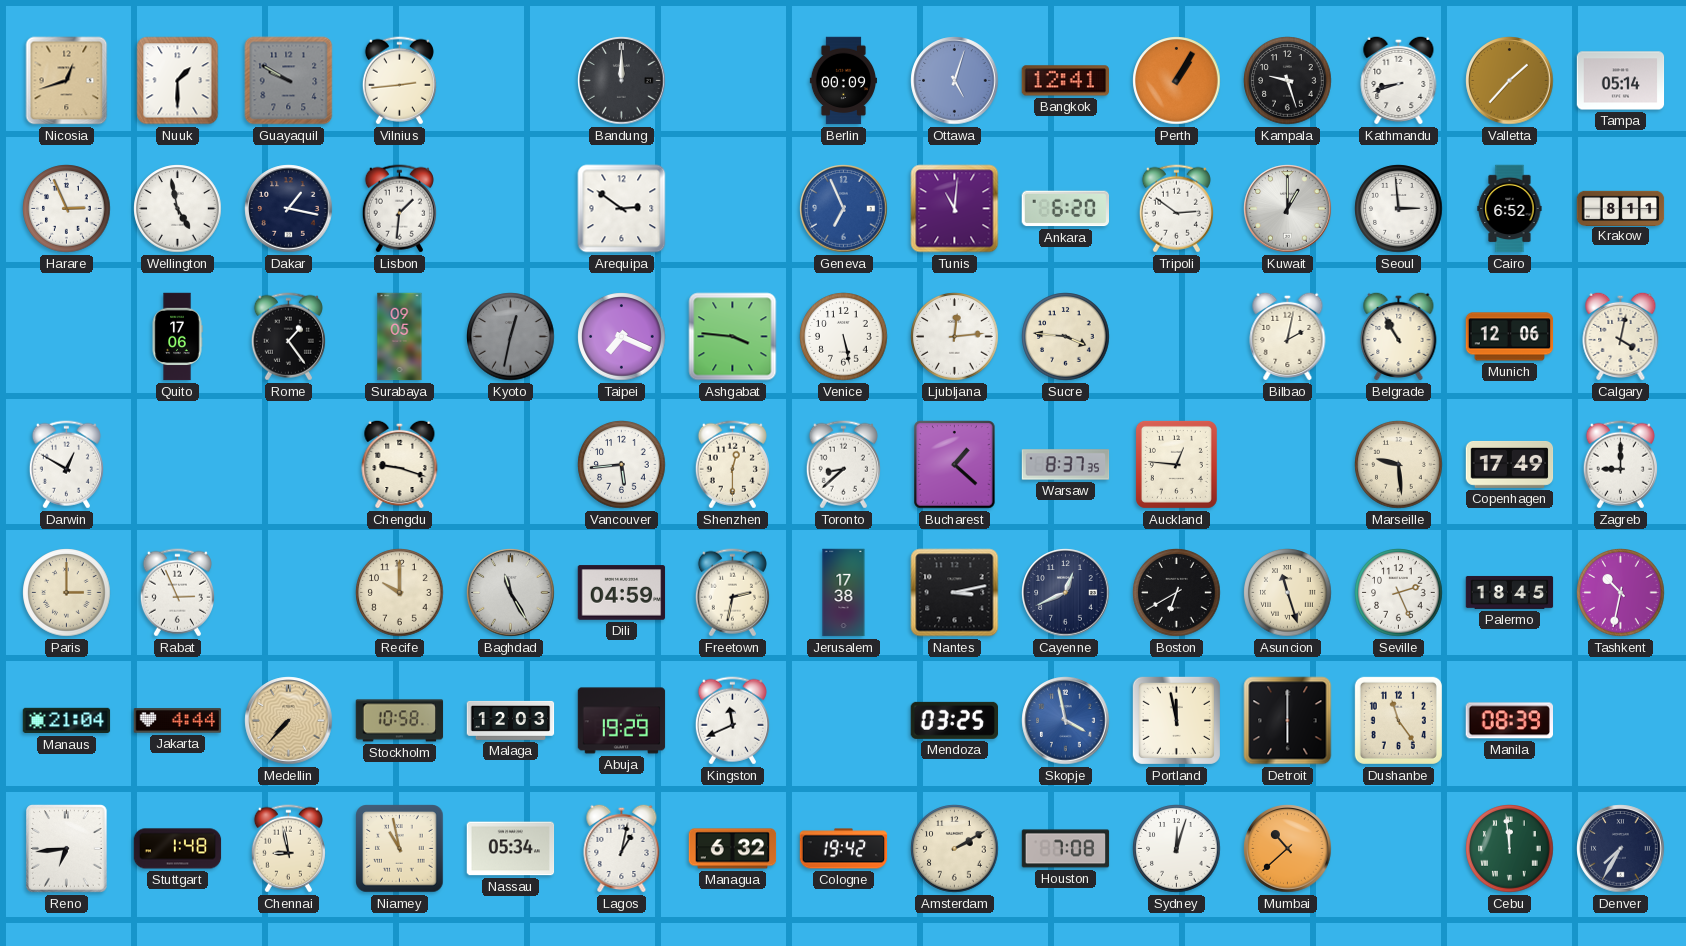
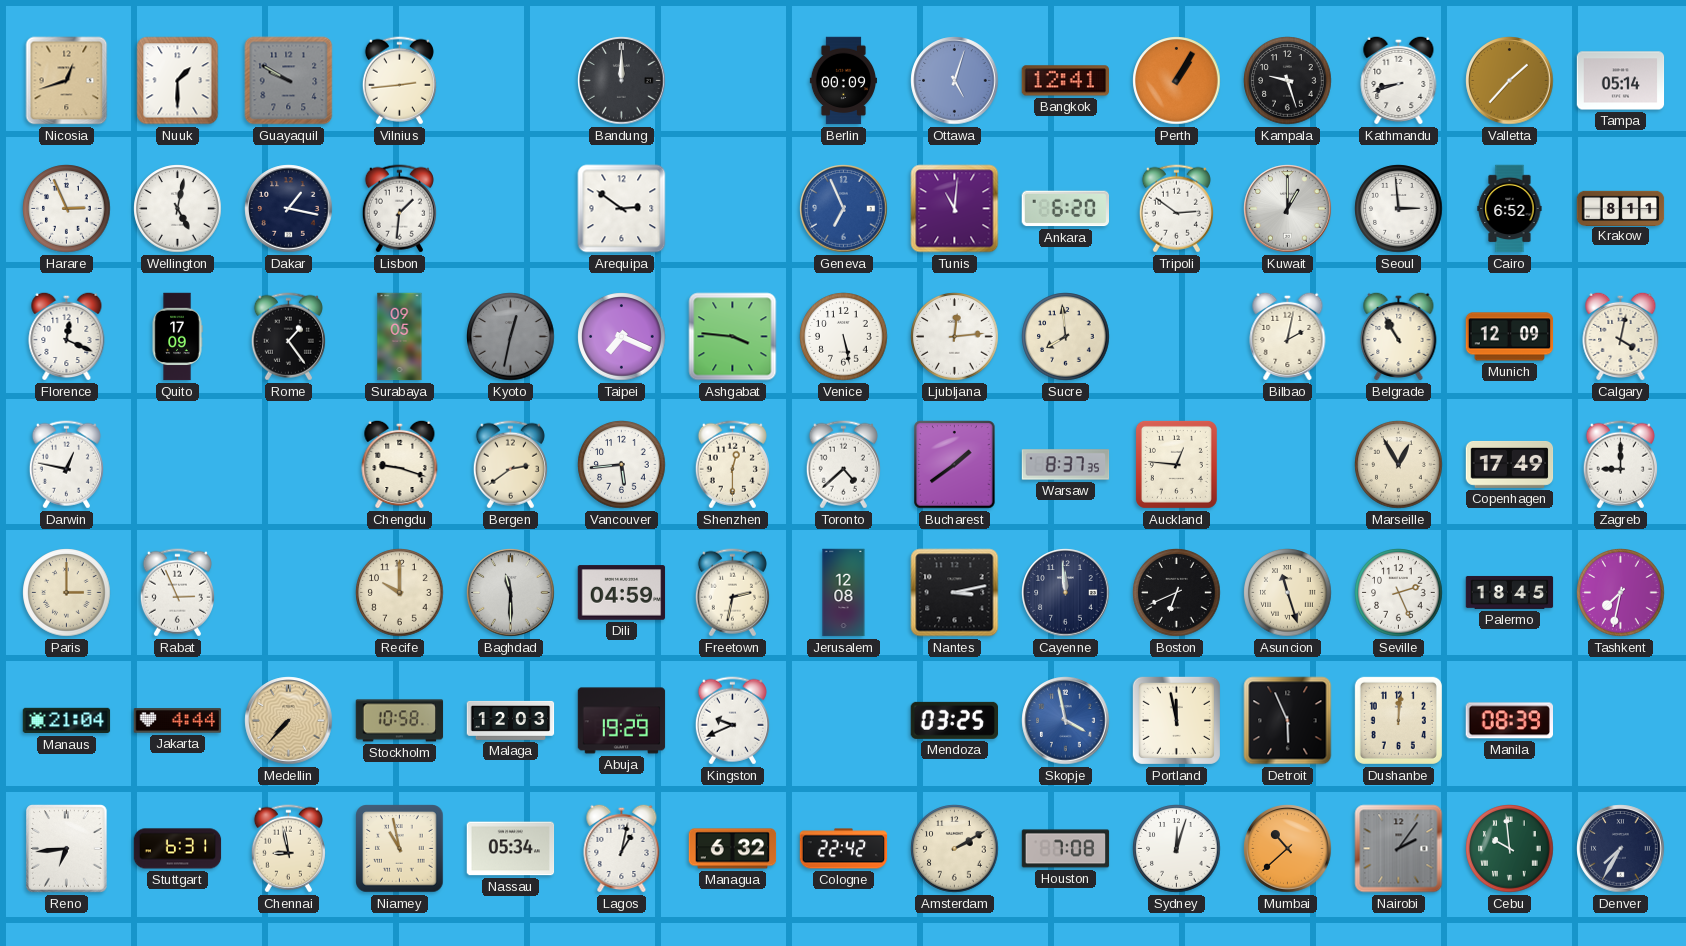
Wellington: 4:58 -> 5:02
Florence: none -> 12:19
Quito: 17:06 -> 17:09
Sucre: 3:46 -> 7:59
Munich: 12:06 -> 12:09
Darwin: 12:50 -> 12:47
Bergen: none -> 2:39
Toronto: 8:38 -> 4:38
Bucharest: 1:22 -> 1:39
Marseille: 9:29 -> 12:55
Baghdad: 11:25 -> 11:30
Jerusalem: 17:38 -> 12:08
Cayenne: 12:41 -> 11:59
Boston: 6:40 -> 6:41
Tashkent: 10:32 -> 7:32
Kingston: 11:41 -> 9:41
Detroit: 6:00 -> 5:56
Dushanbe: 11:24 -> 12:01
Stuttgart: 1:48 -> 6:31
Cologne: 19:42 -> 22:42
Nairobi: none -> 2:06
Cebu: 11:59 -> 9:59
